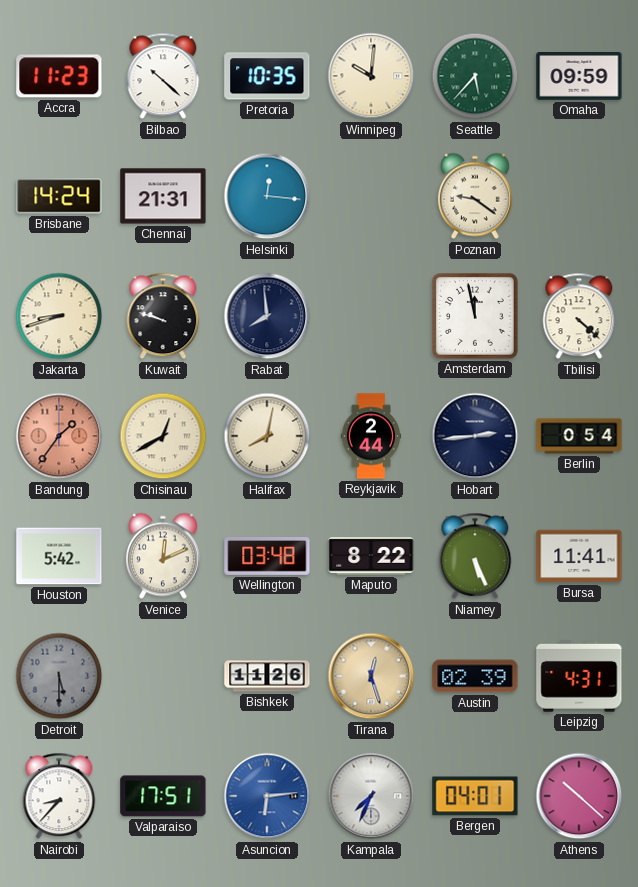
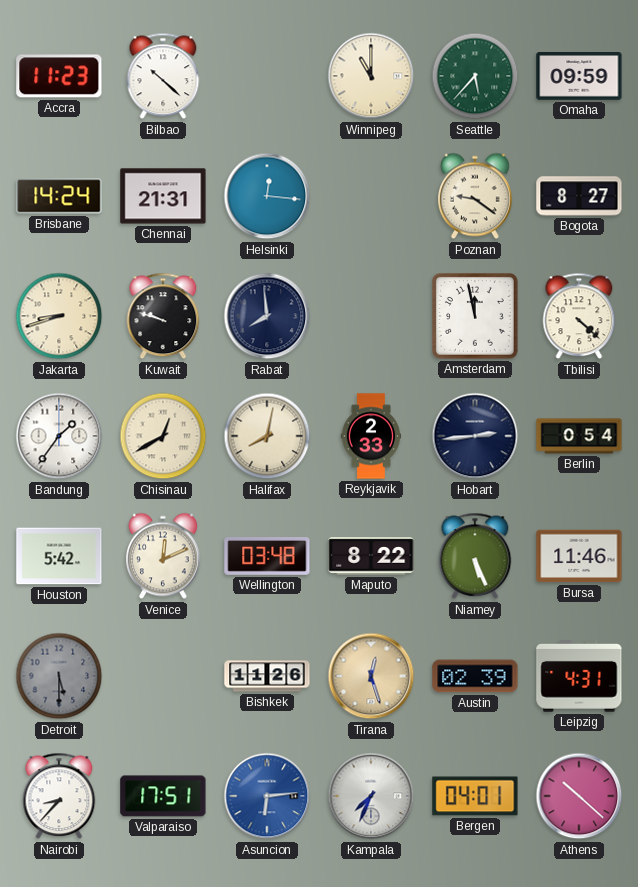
Pretoria: 10:35 -> none
Winnipeg: 10:01 -> 11:00
Bogota: none -> 8:27
Bandung dial: salmon -> white
Reykjavik: 2:44 -> 2:33
Bursa: 11:41 -> 11:46
